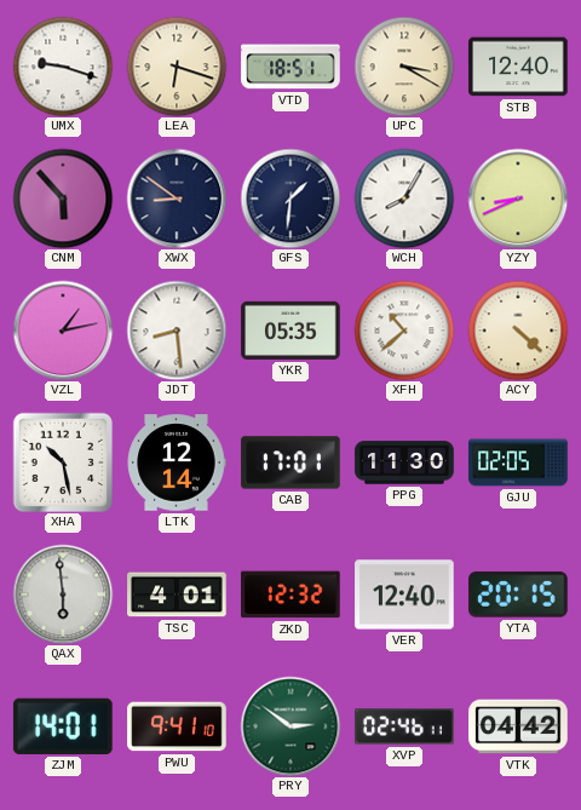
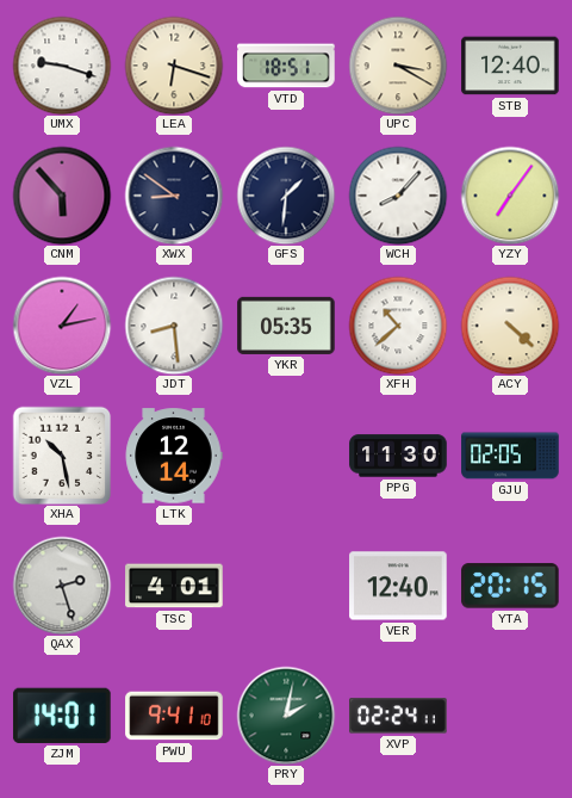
WCH: 8:05 -> 8:07
YZY: 8:41 -> 7:06
CAB: 17:01 -> none
QAX: 5:59 -> 2:27
ZKD: 12:32 -> none
PRY: 2:51 -> 2:02
XVP: 02:46 -> 02:24
VTK: 04:42 -> none
